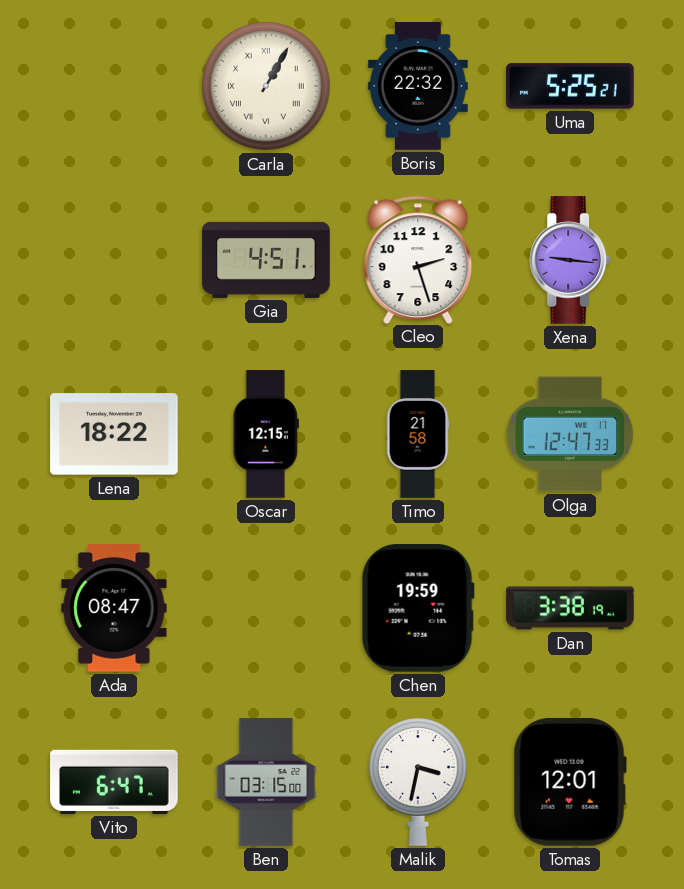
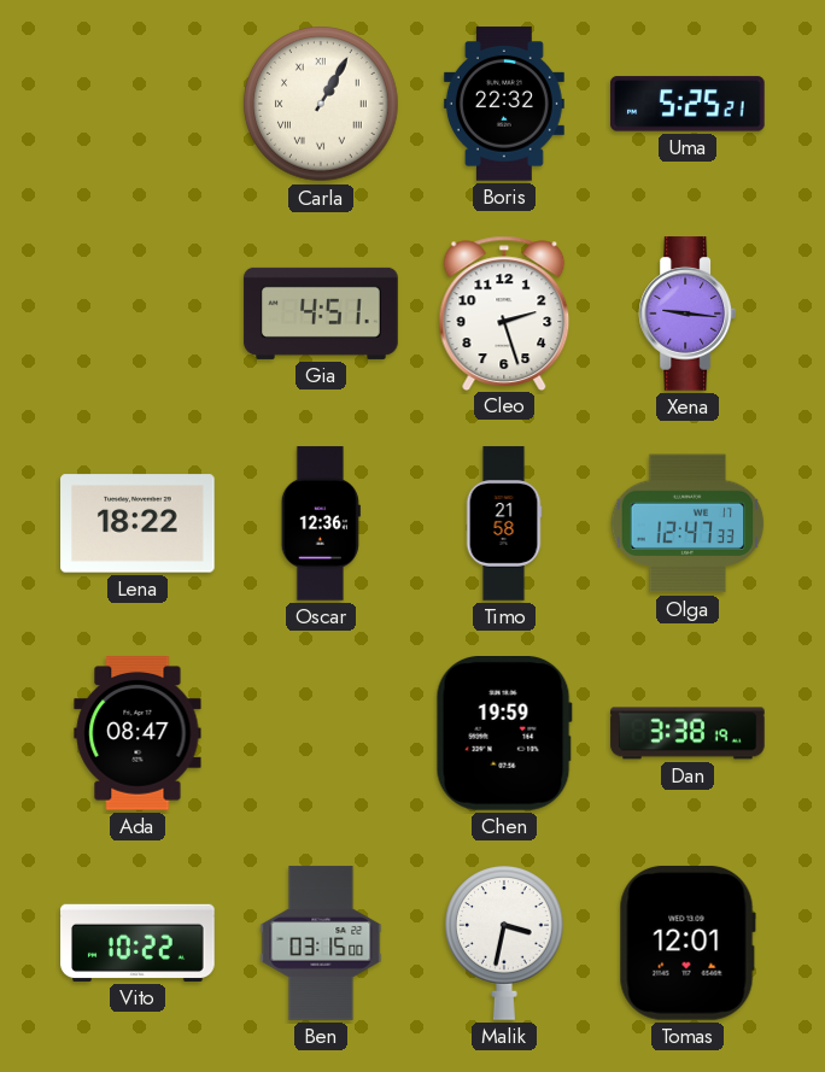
Oscar: 12:15 -> 12:36
Vito: 6:47 -> 10:22
